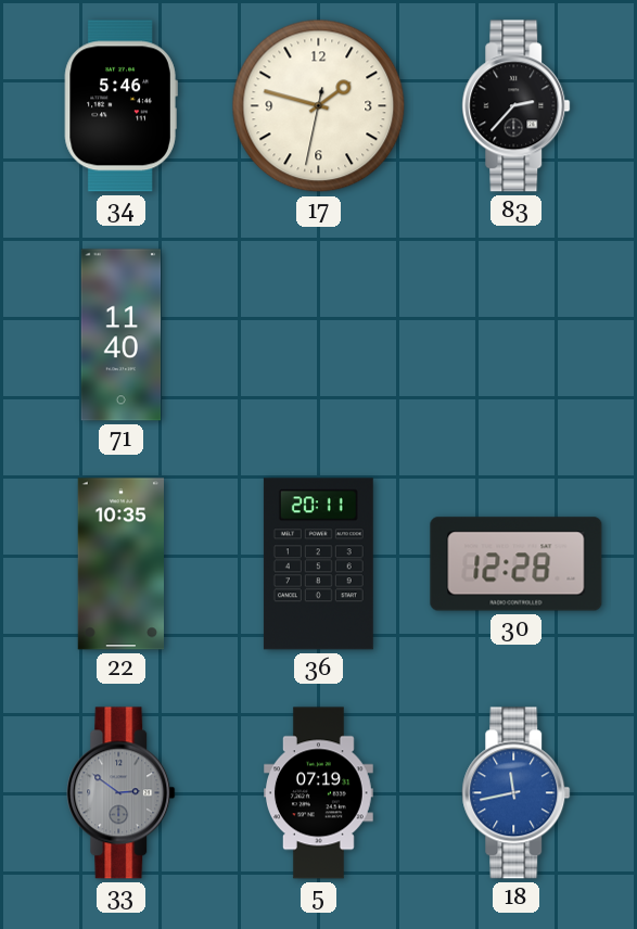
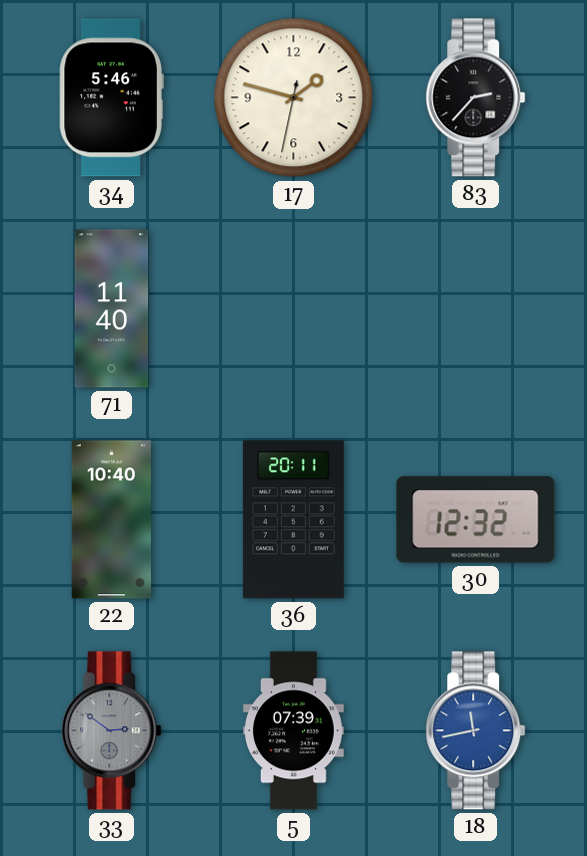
22: 10:35 -> 10:40
30: 12:28 -> 12:32
5: 07:19 -> 07:39
